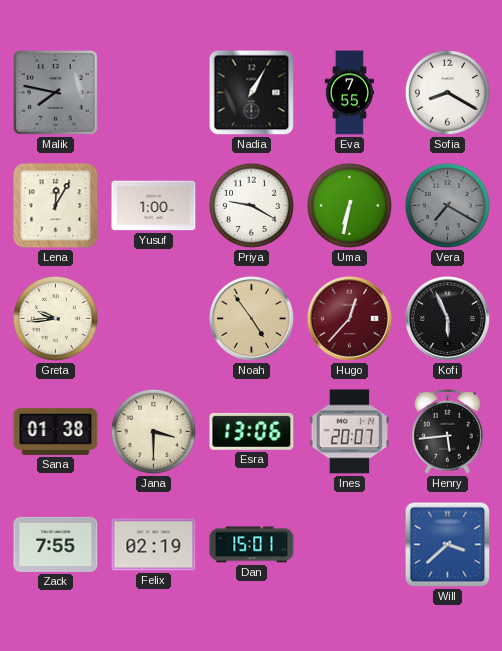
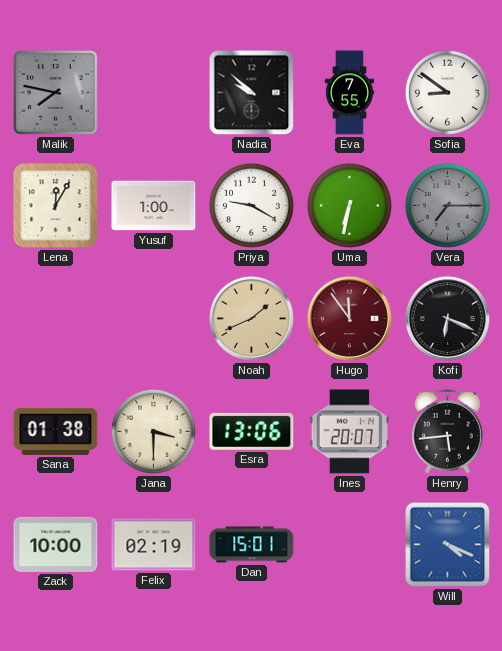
Nadia: 1:05 -> 9:52
Sofia: 8:20 -> 8:51
Vera: 7:20 -> 7:15
Greta: 9:44 -> none
Noah: 4:54 -> 1:41
Hugo: 12:37 -> 11:54
Kofi: 5:56 -> 6:19
Zack: 7:55 -> 10:00
Will: 3:38 -> 4:19
